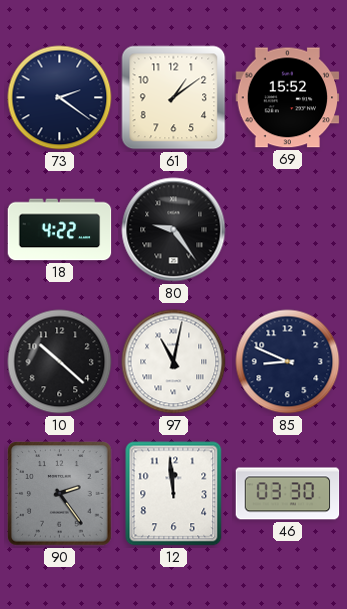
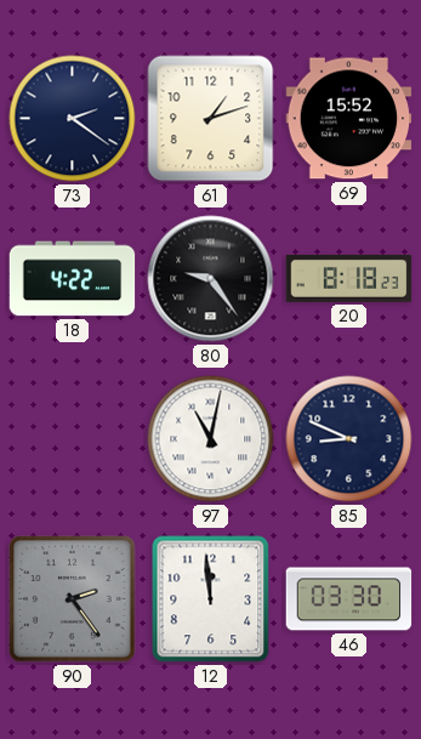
61: 1:09 -> 1:12
20: none -> 8:18
10: 10:22 -> none
